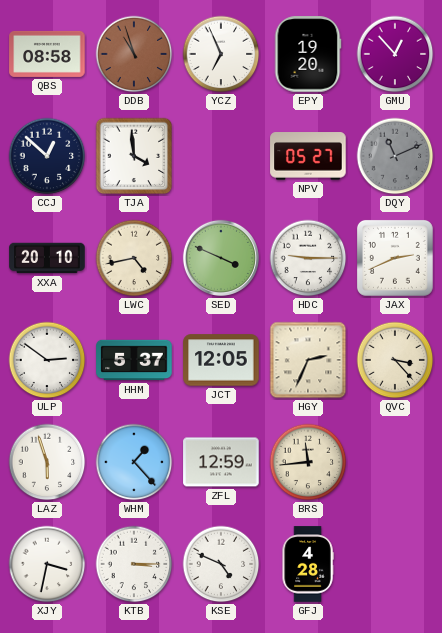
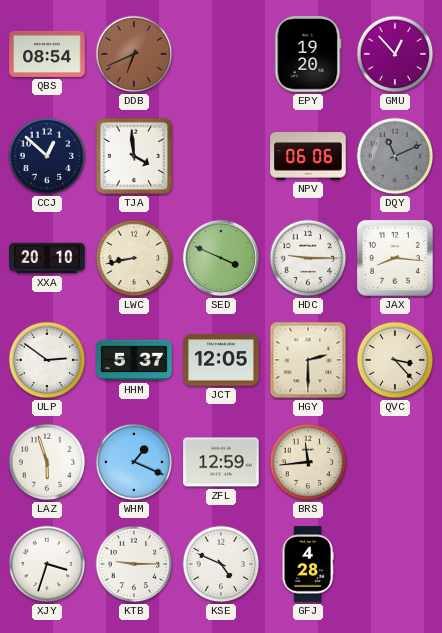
QBS: 08:58 -> 08:54
DDB: 10:57 -> 6:41
YCZ: 6:56 -> none
NPV: 05:27 -> 06:06
LWC: 4:43 -> 8:43
JAX: 2:41 -> 8:16
HGY: 2:34 -> 2:30
WHM: 1:23 -> 1:19
XJY: 3:32 -> 3:33
KTB: 3:15 -> 9:15
